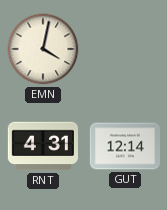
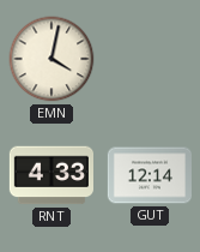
RNT: 4:31 -> 4:33
